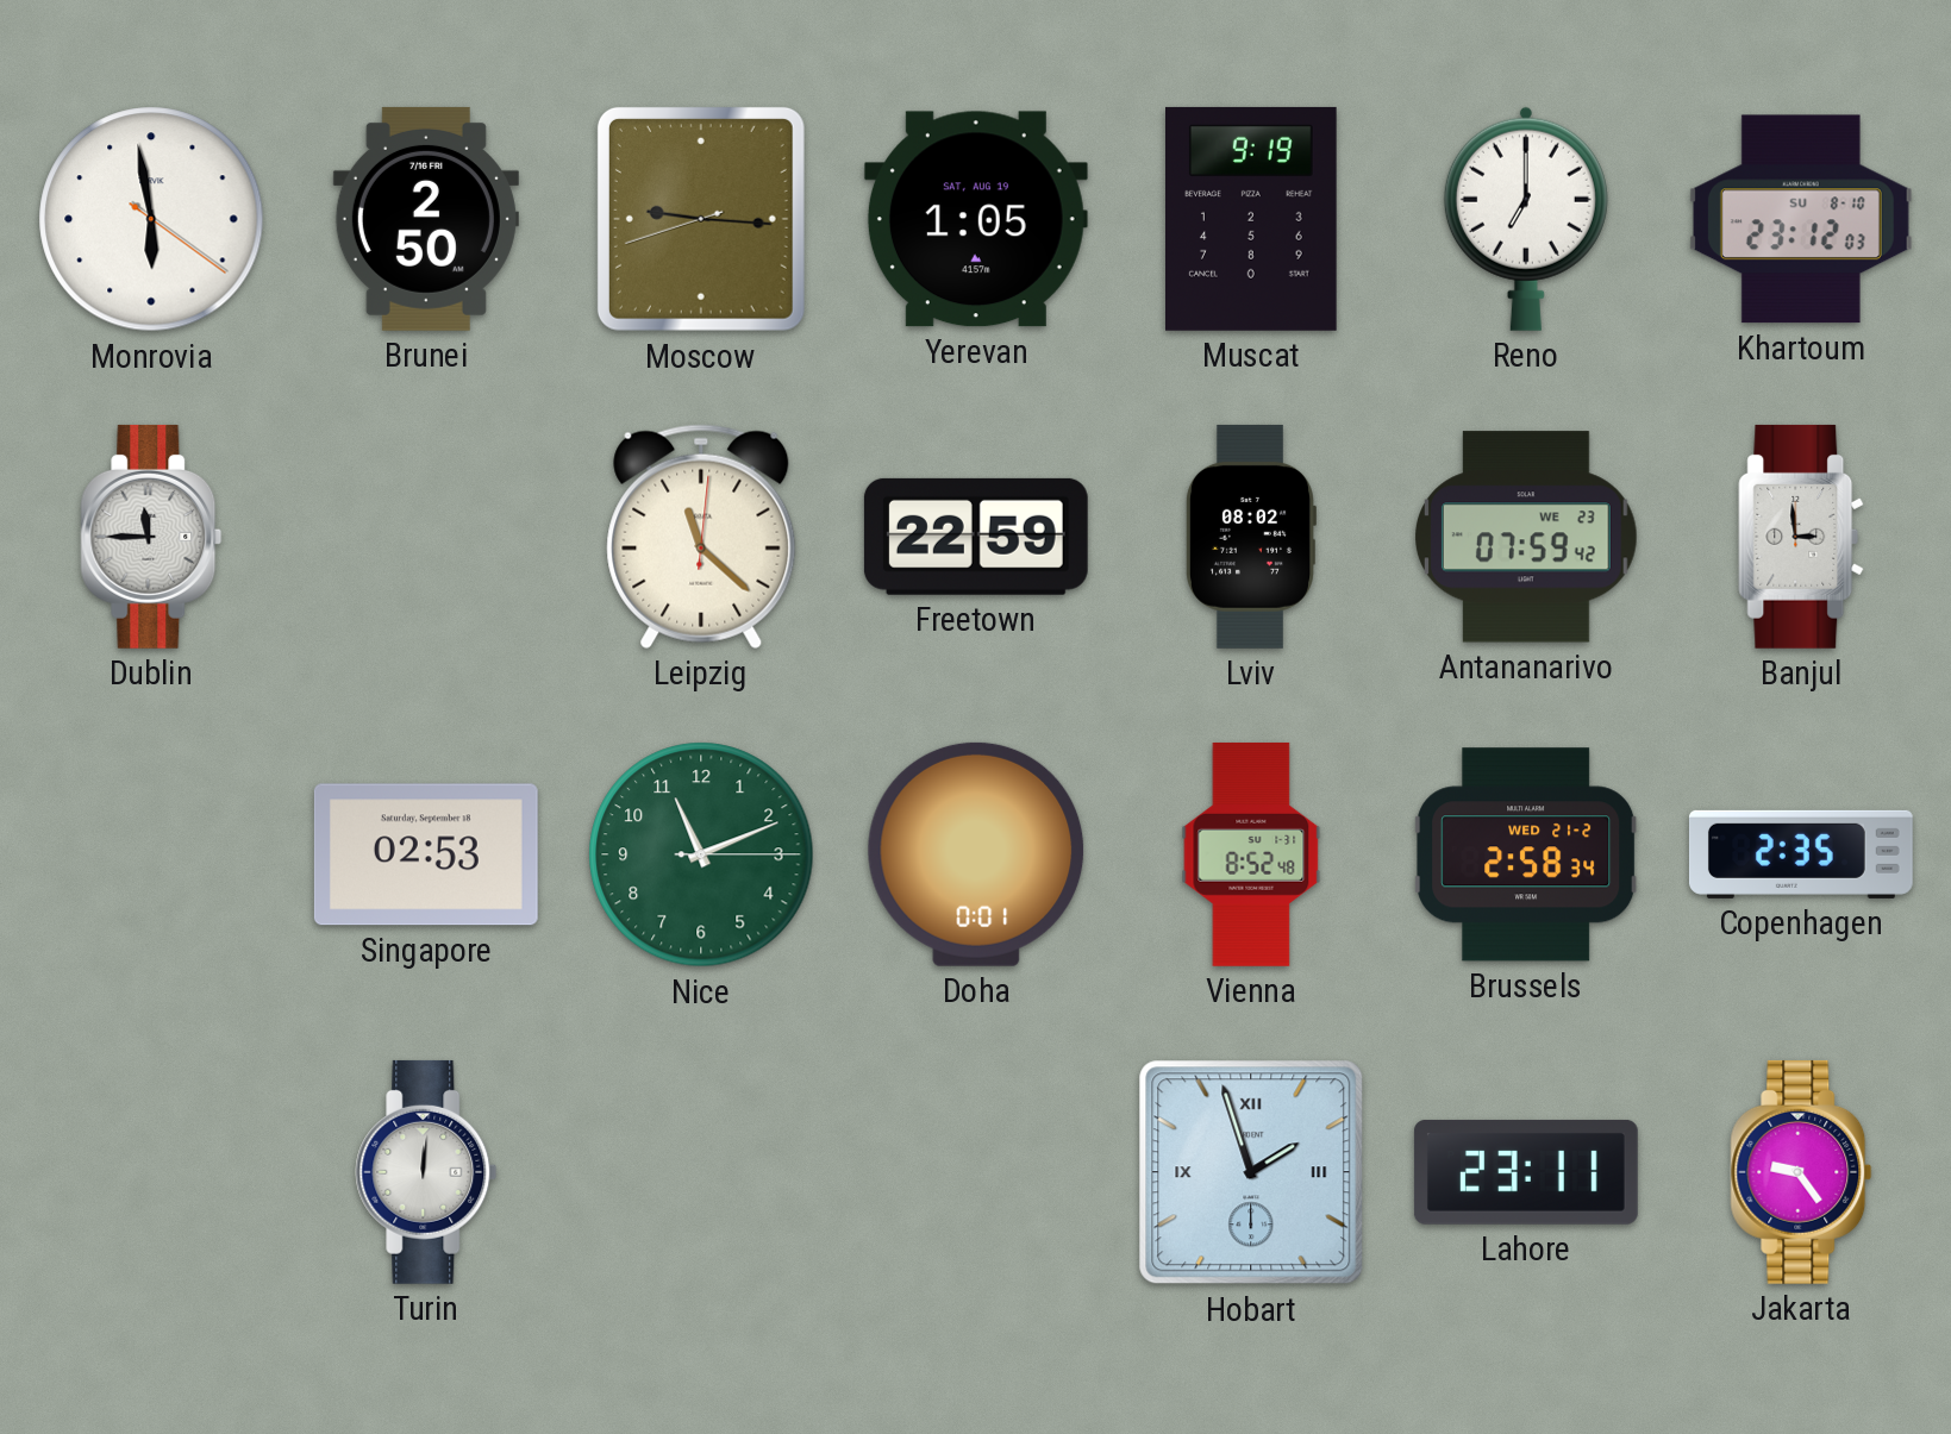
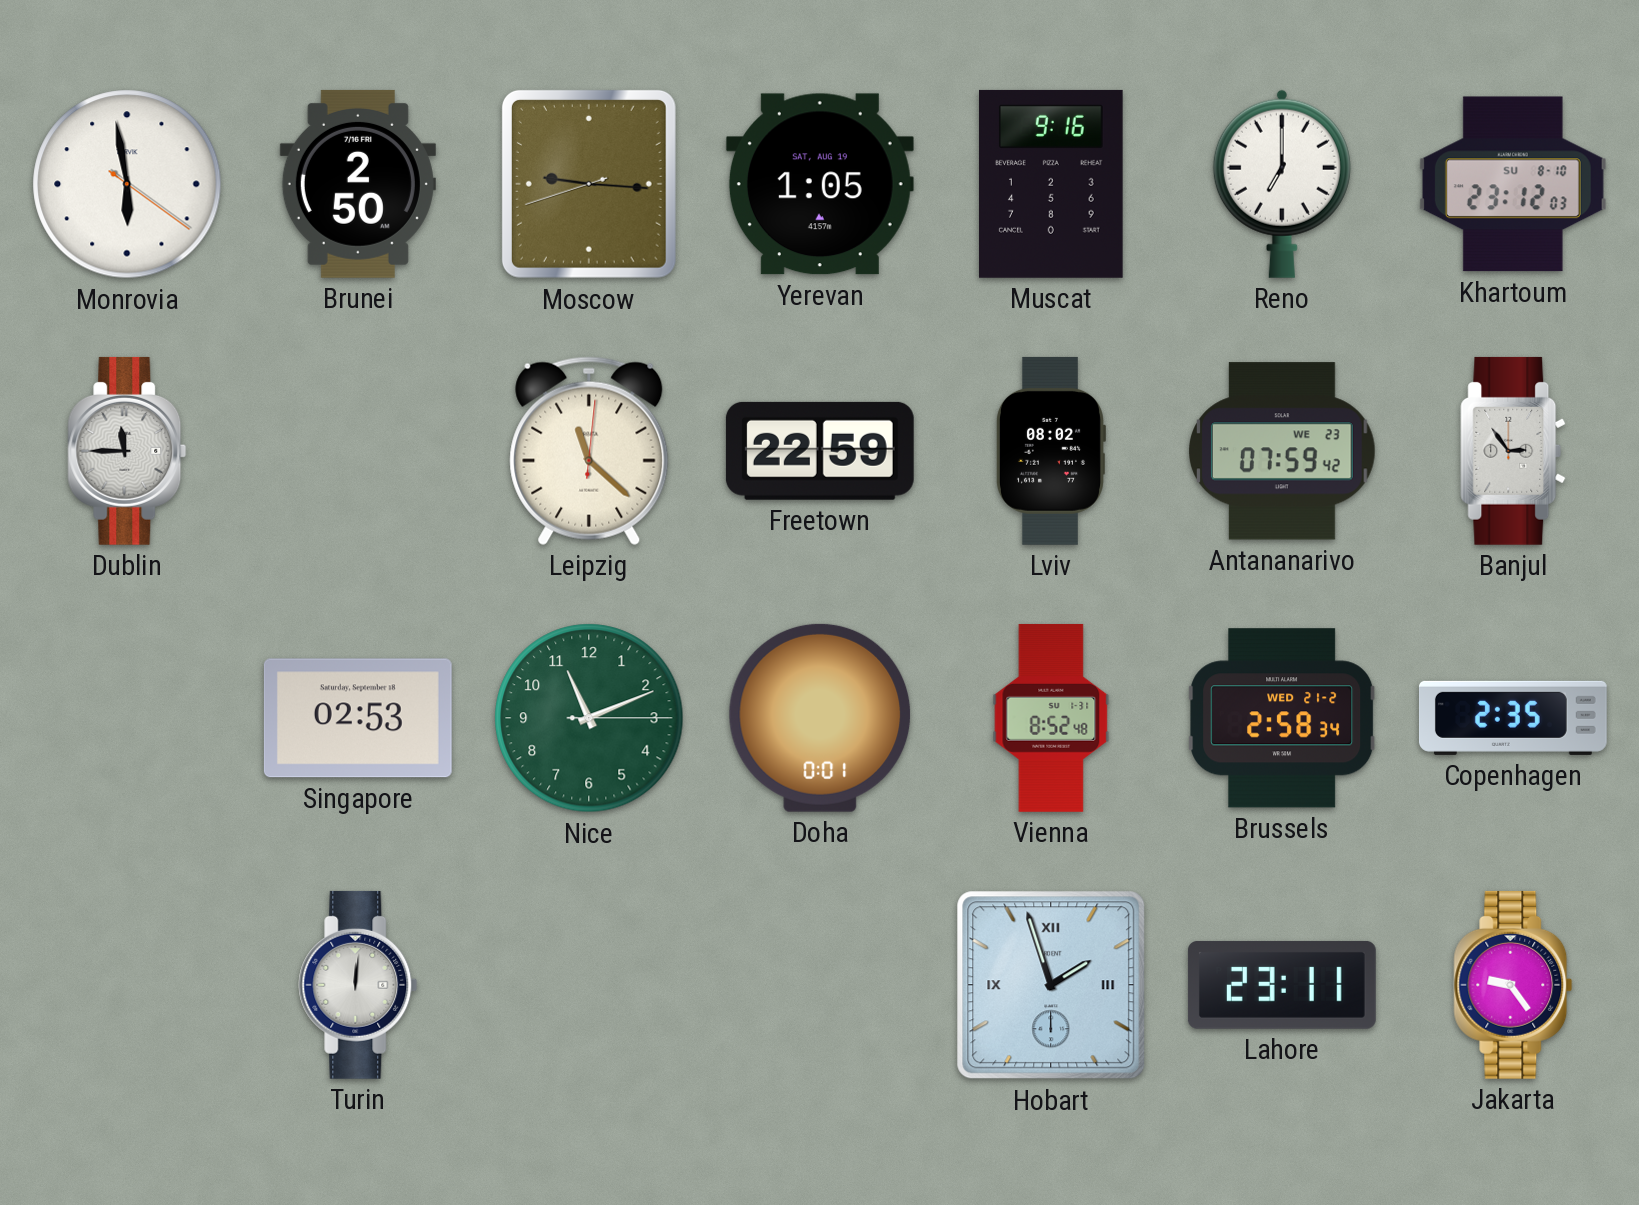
Muscat: 9:19 -> 9:16
Banjul: 2:59 -> 2:54
